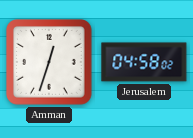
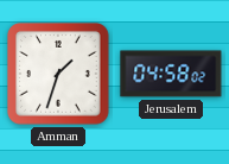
Amman: 12:33 -> 1:33
